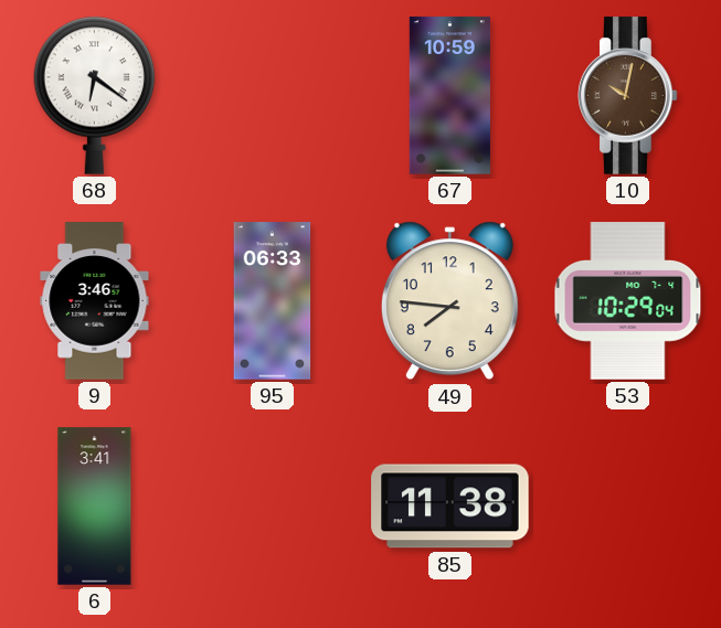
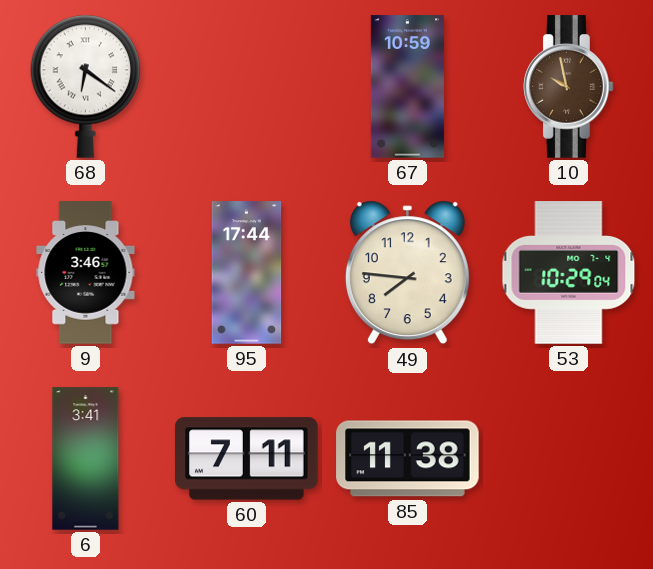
10: 10:02 -> 9:58
95: 06:33 -> 17:44
60: none -> 7:11
